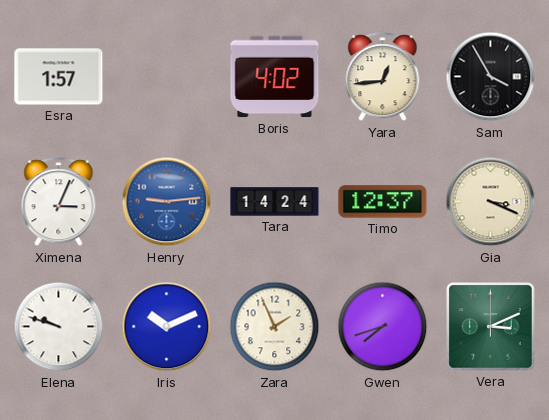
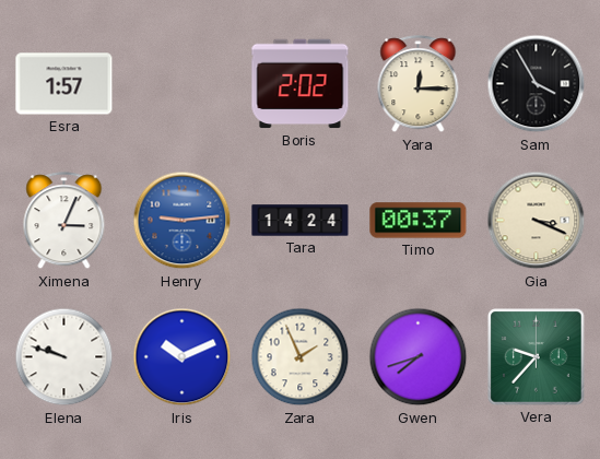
Boris: 4:02 -> 2:02
Yara: 12:44 -> 12:15
Timo: 12:37 -> 00:37
Vera: 3:11 -> 9:37
